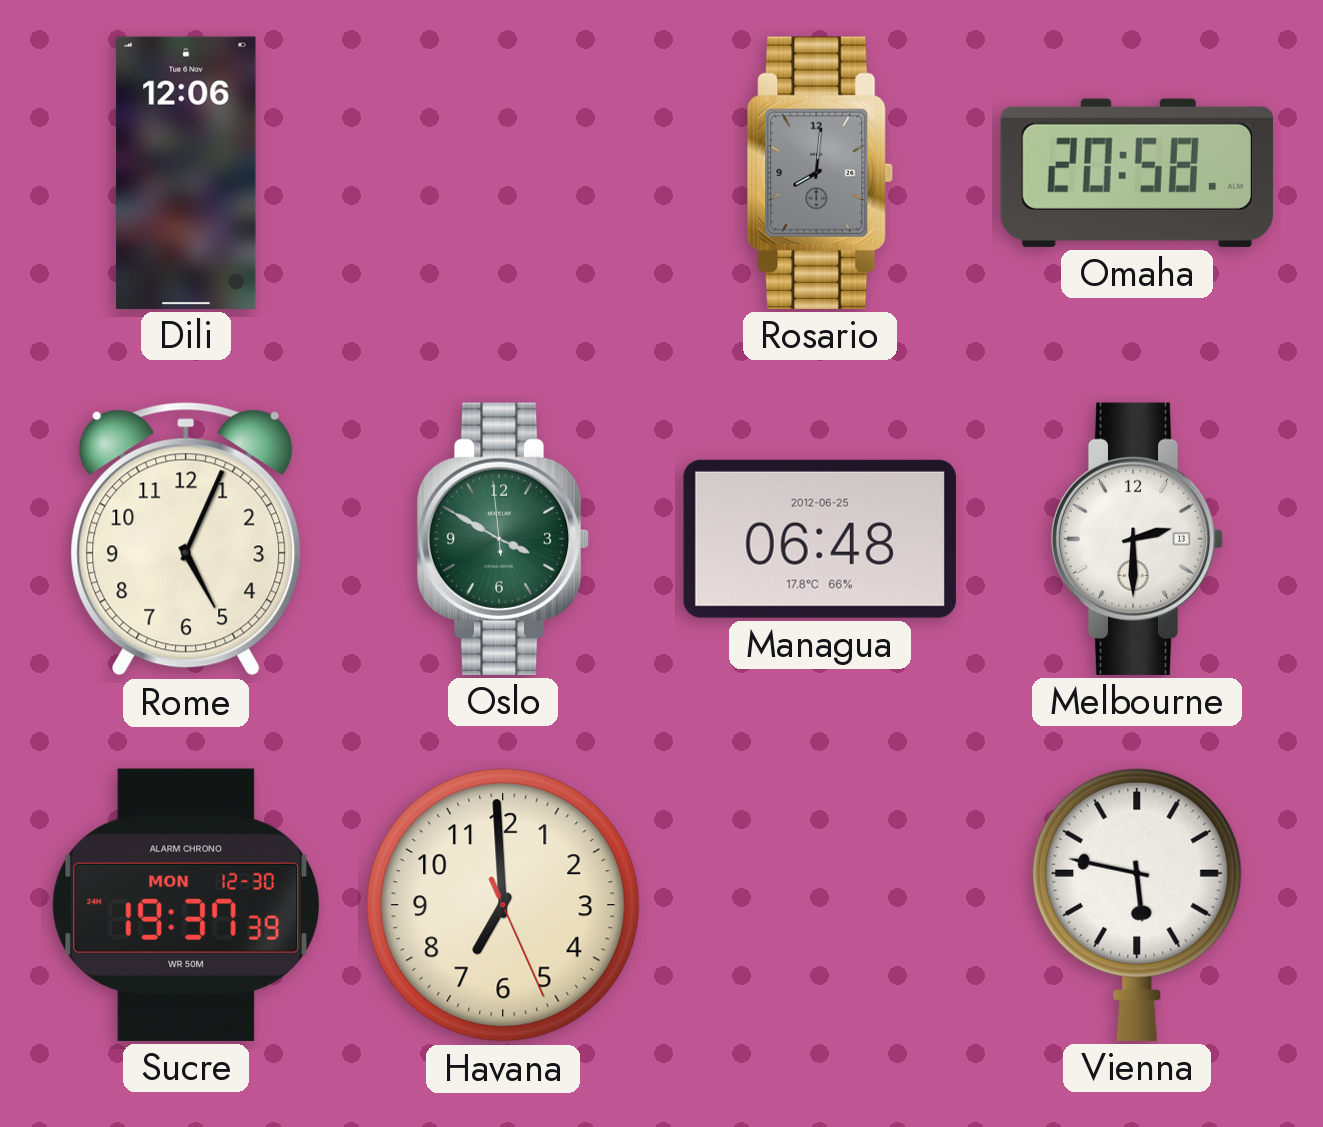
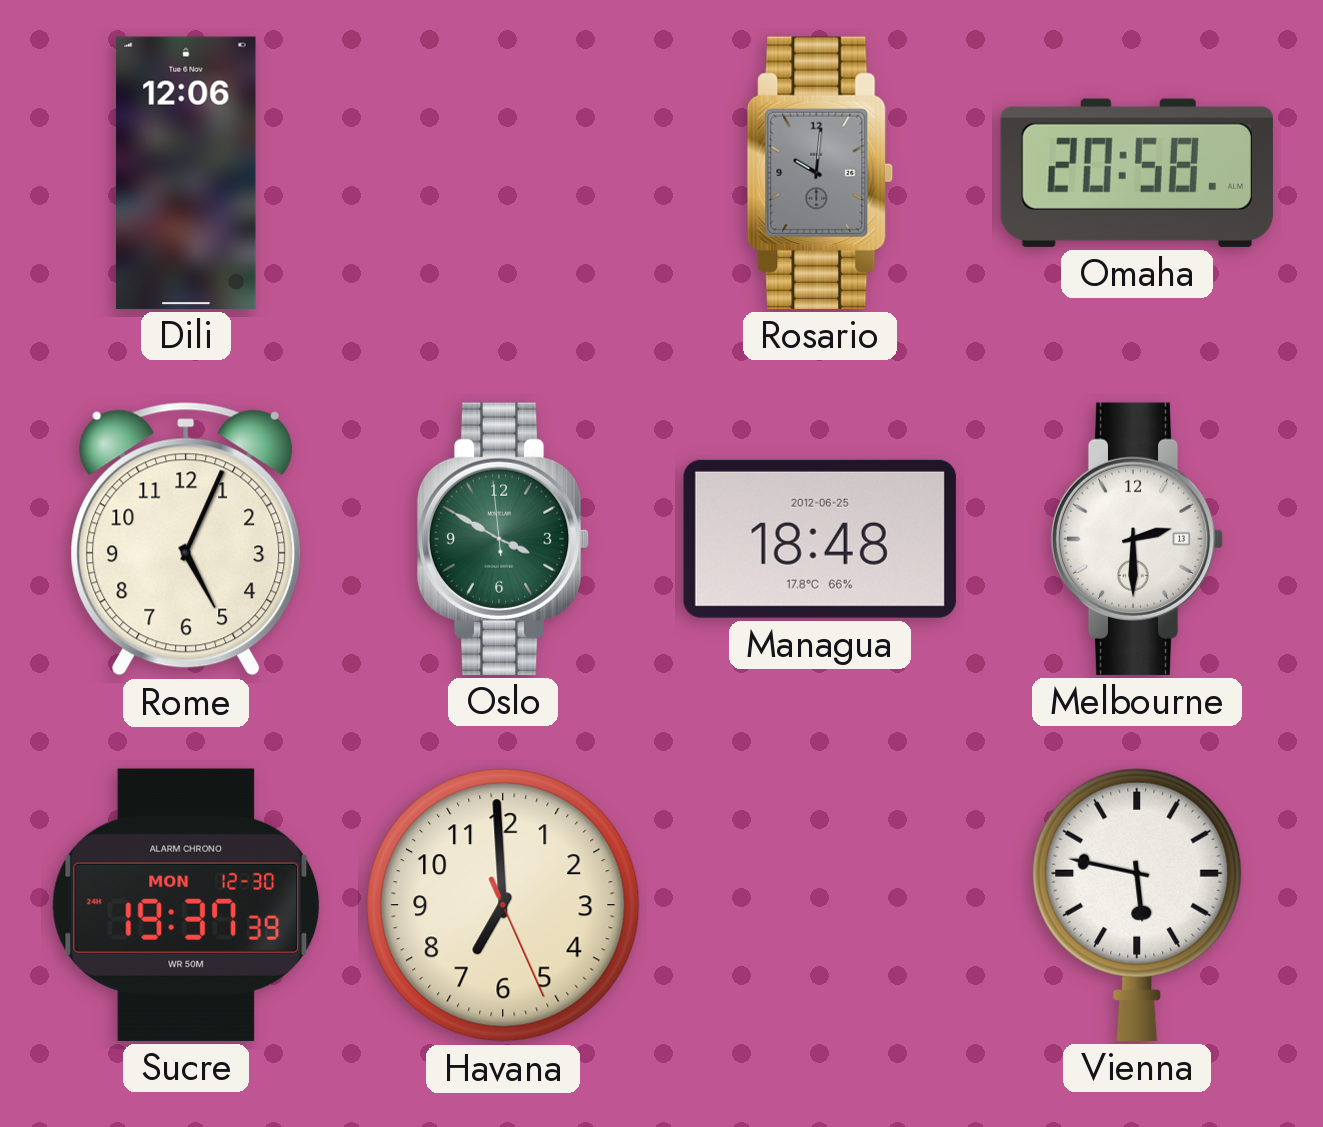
Rosario: 8:01 -> 10:01
Managua: 06:48 -> 18:48
